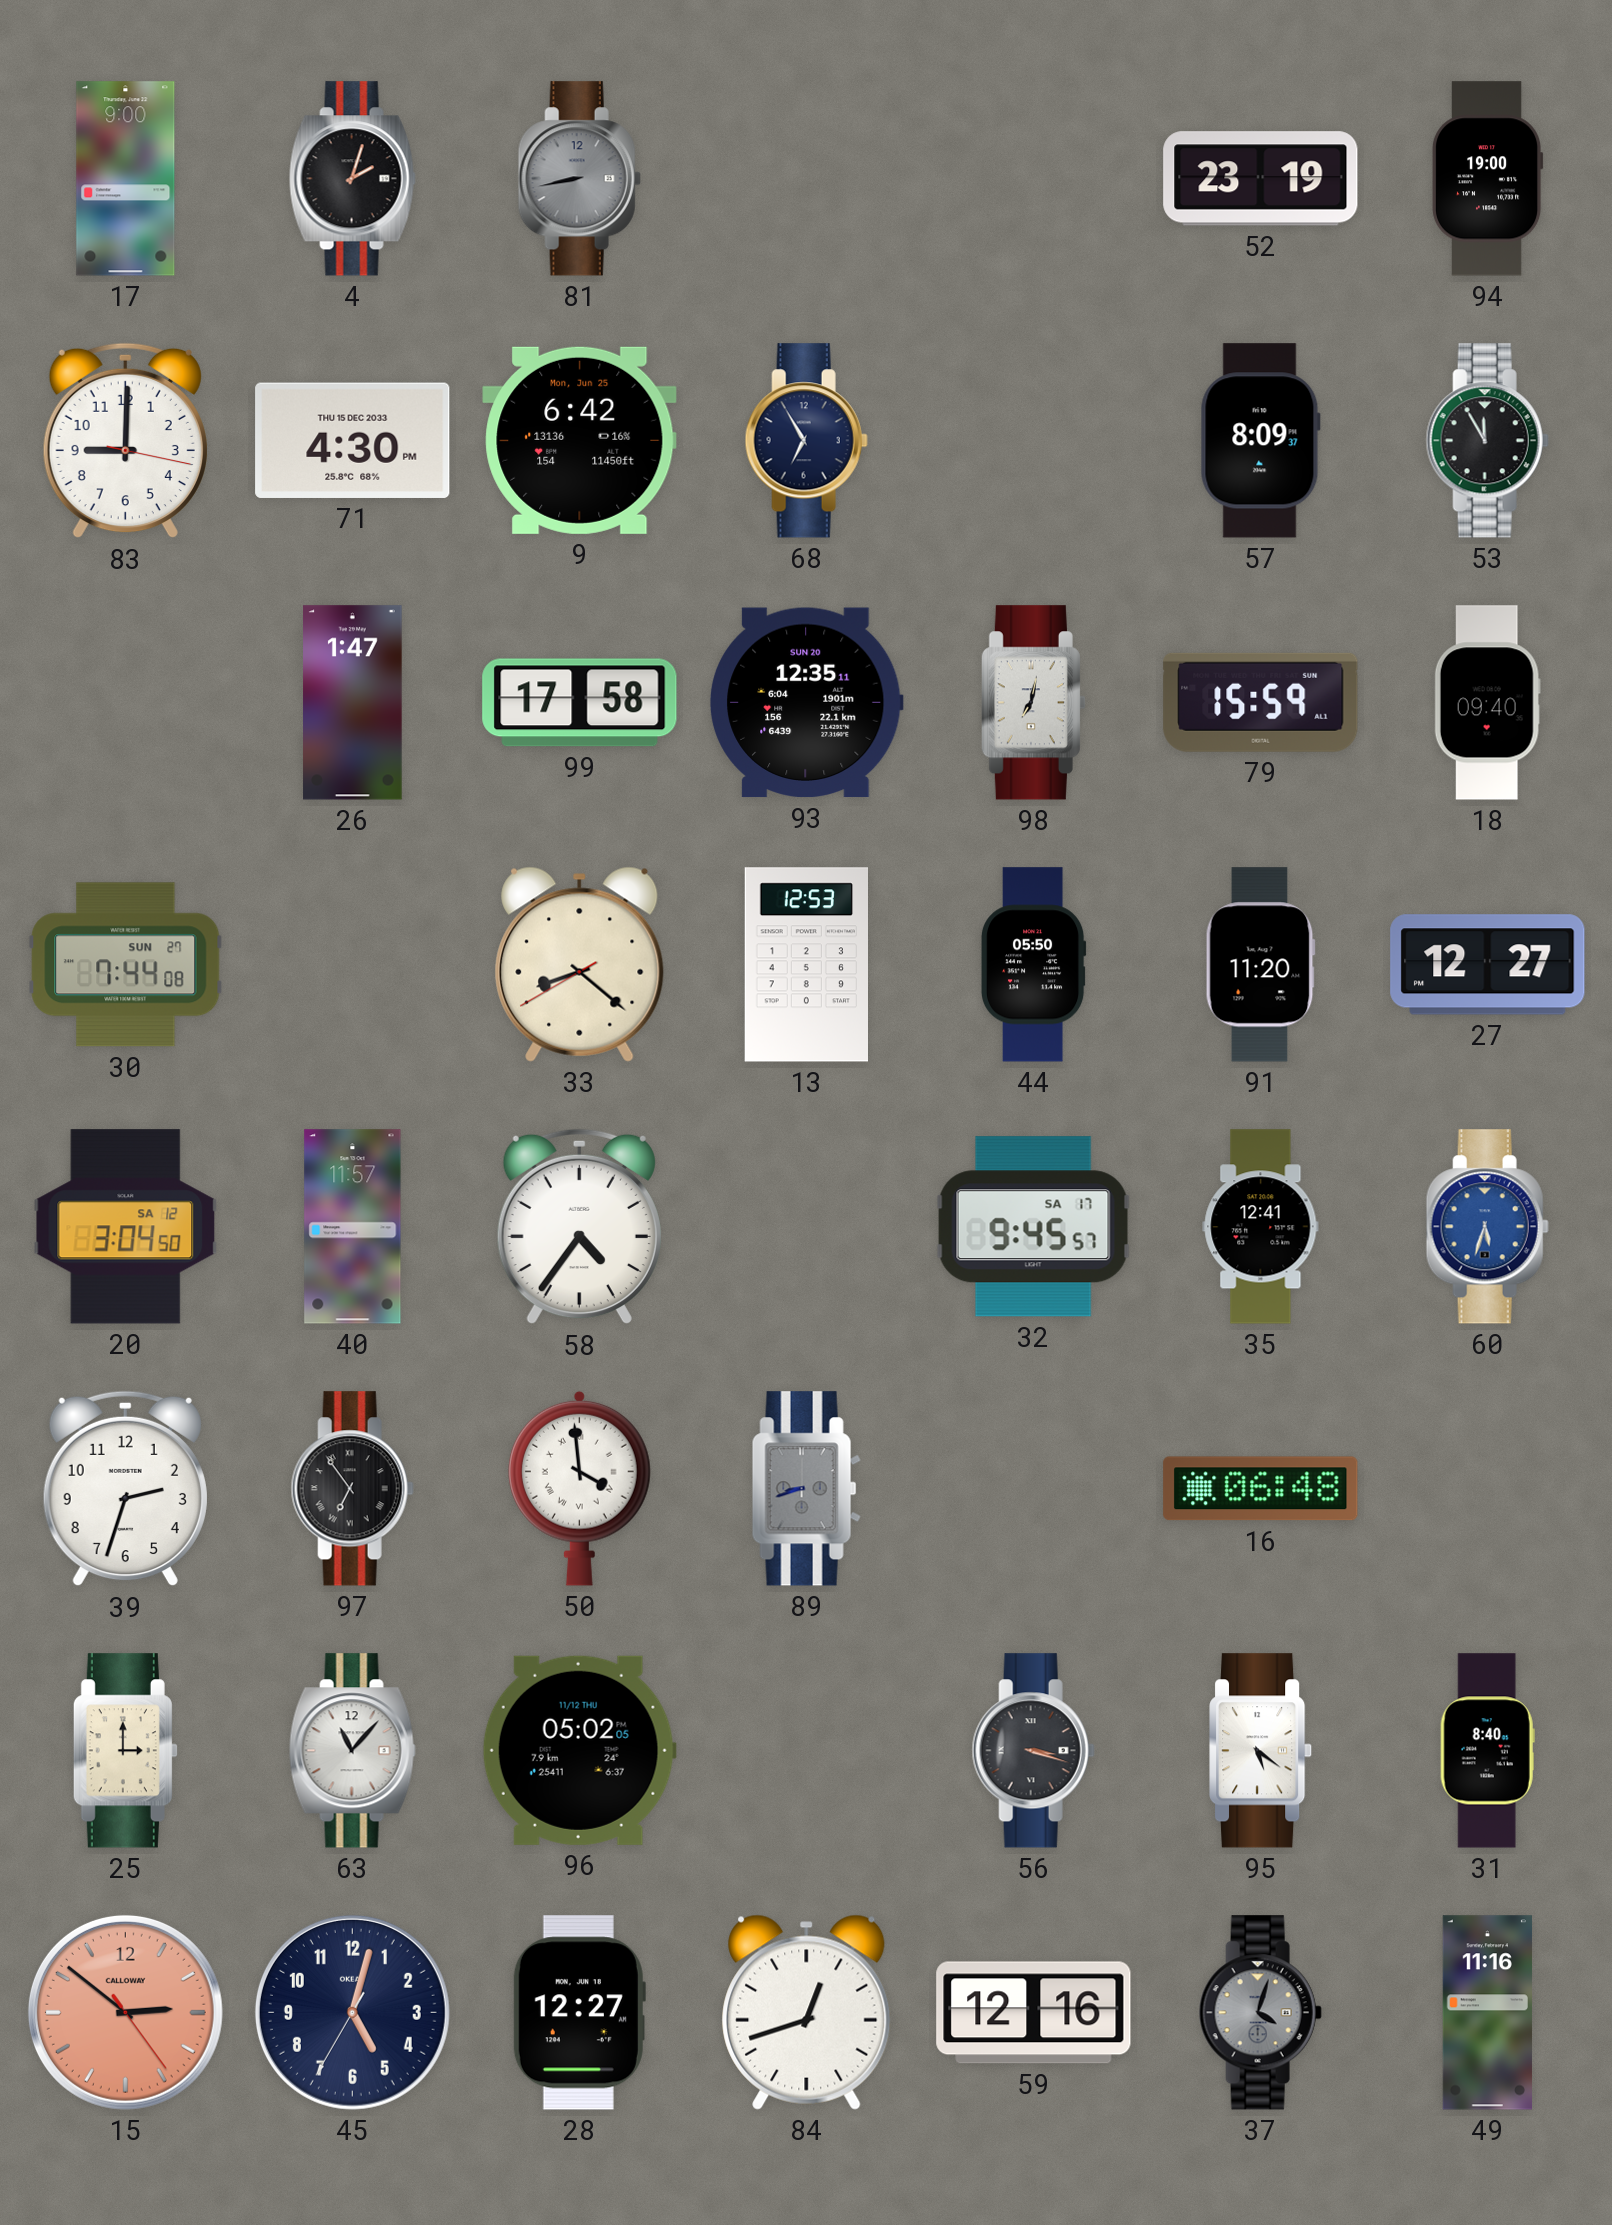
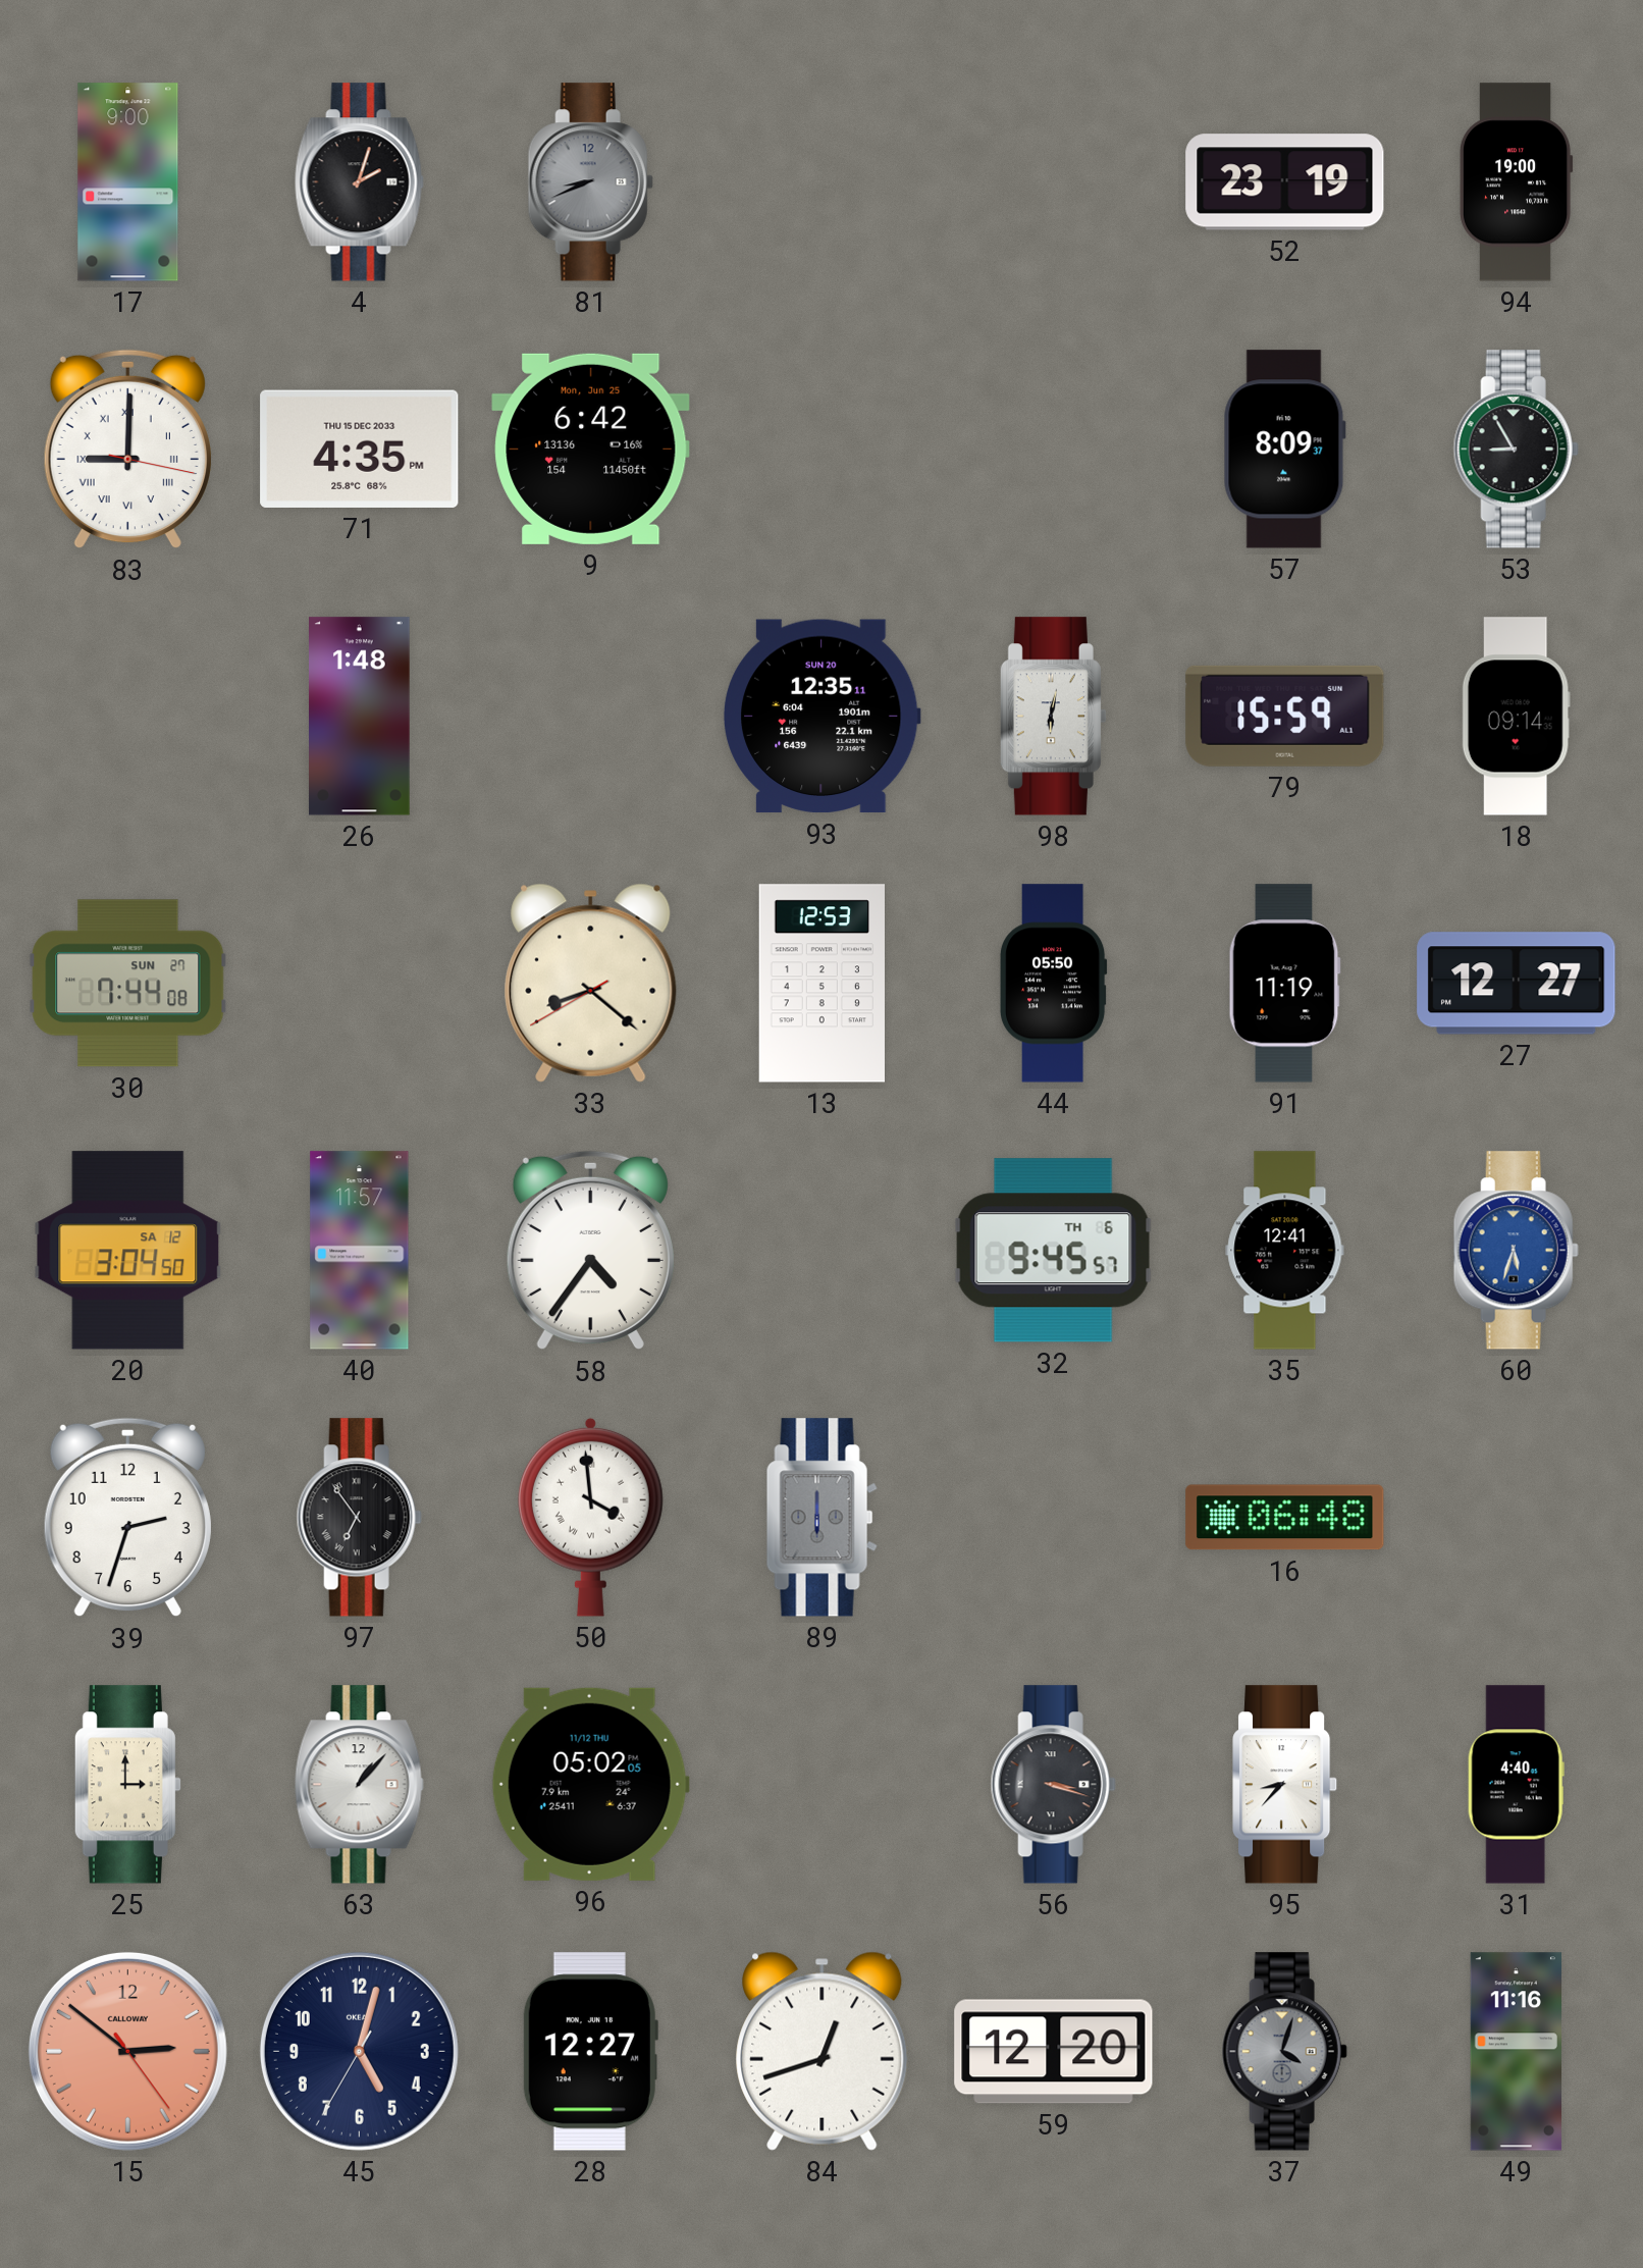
81: 8:43 -> 8:41
83 numerals: Arabic -> Roman
71: 4:30 -> 4:35
68: 6:55 -> none
53: 11:55 -> 8:55
26: 1:47 -> 1:48
99: 17:58 -> none
98: 7:02 -> 6:02
18: 09:40 -> 09:14
91: 11:20 -> 11:19
32 date: SA 17 -> TH 6
89: 8:42 -> 6:00
63: 11:07 -> 1:07
95: 5:21 -> 8:37
31: 8:40 -> 4:40
59: 12:16 -> 12:20
